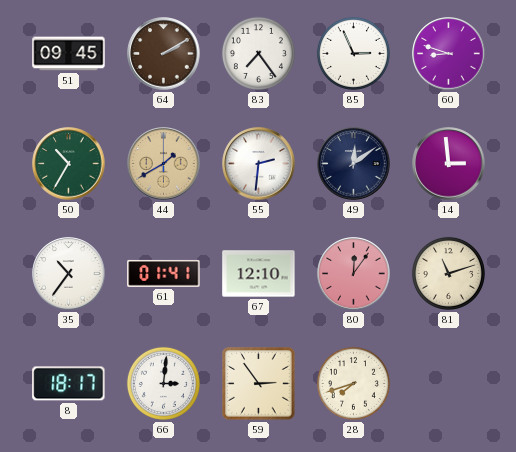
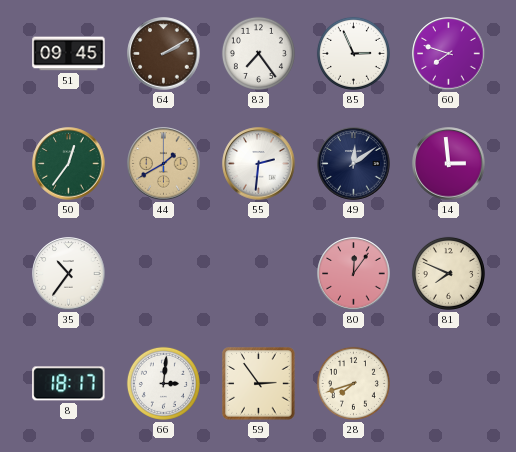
60: 8:48 -> 7:48
50: 10:35 -> 12:36
61: 01:41 -> none
67: 12:10 -> none
81: 11:12 -> 7:49
